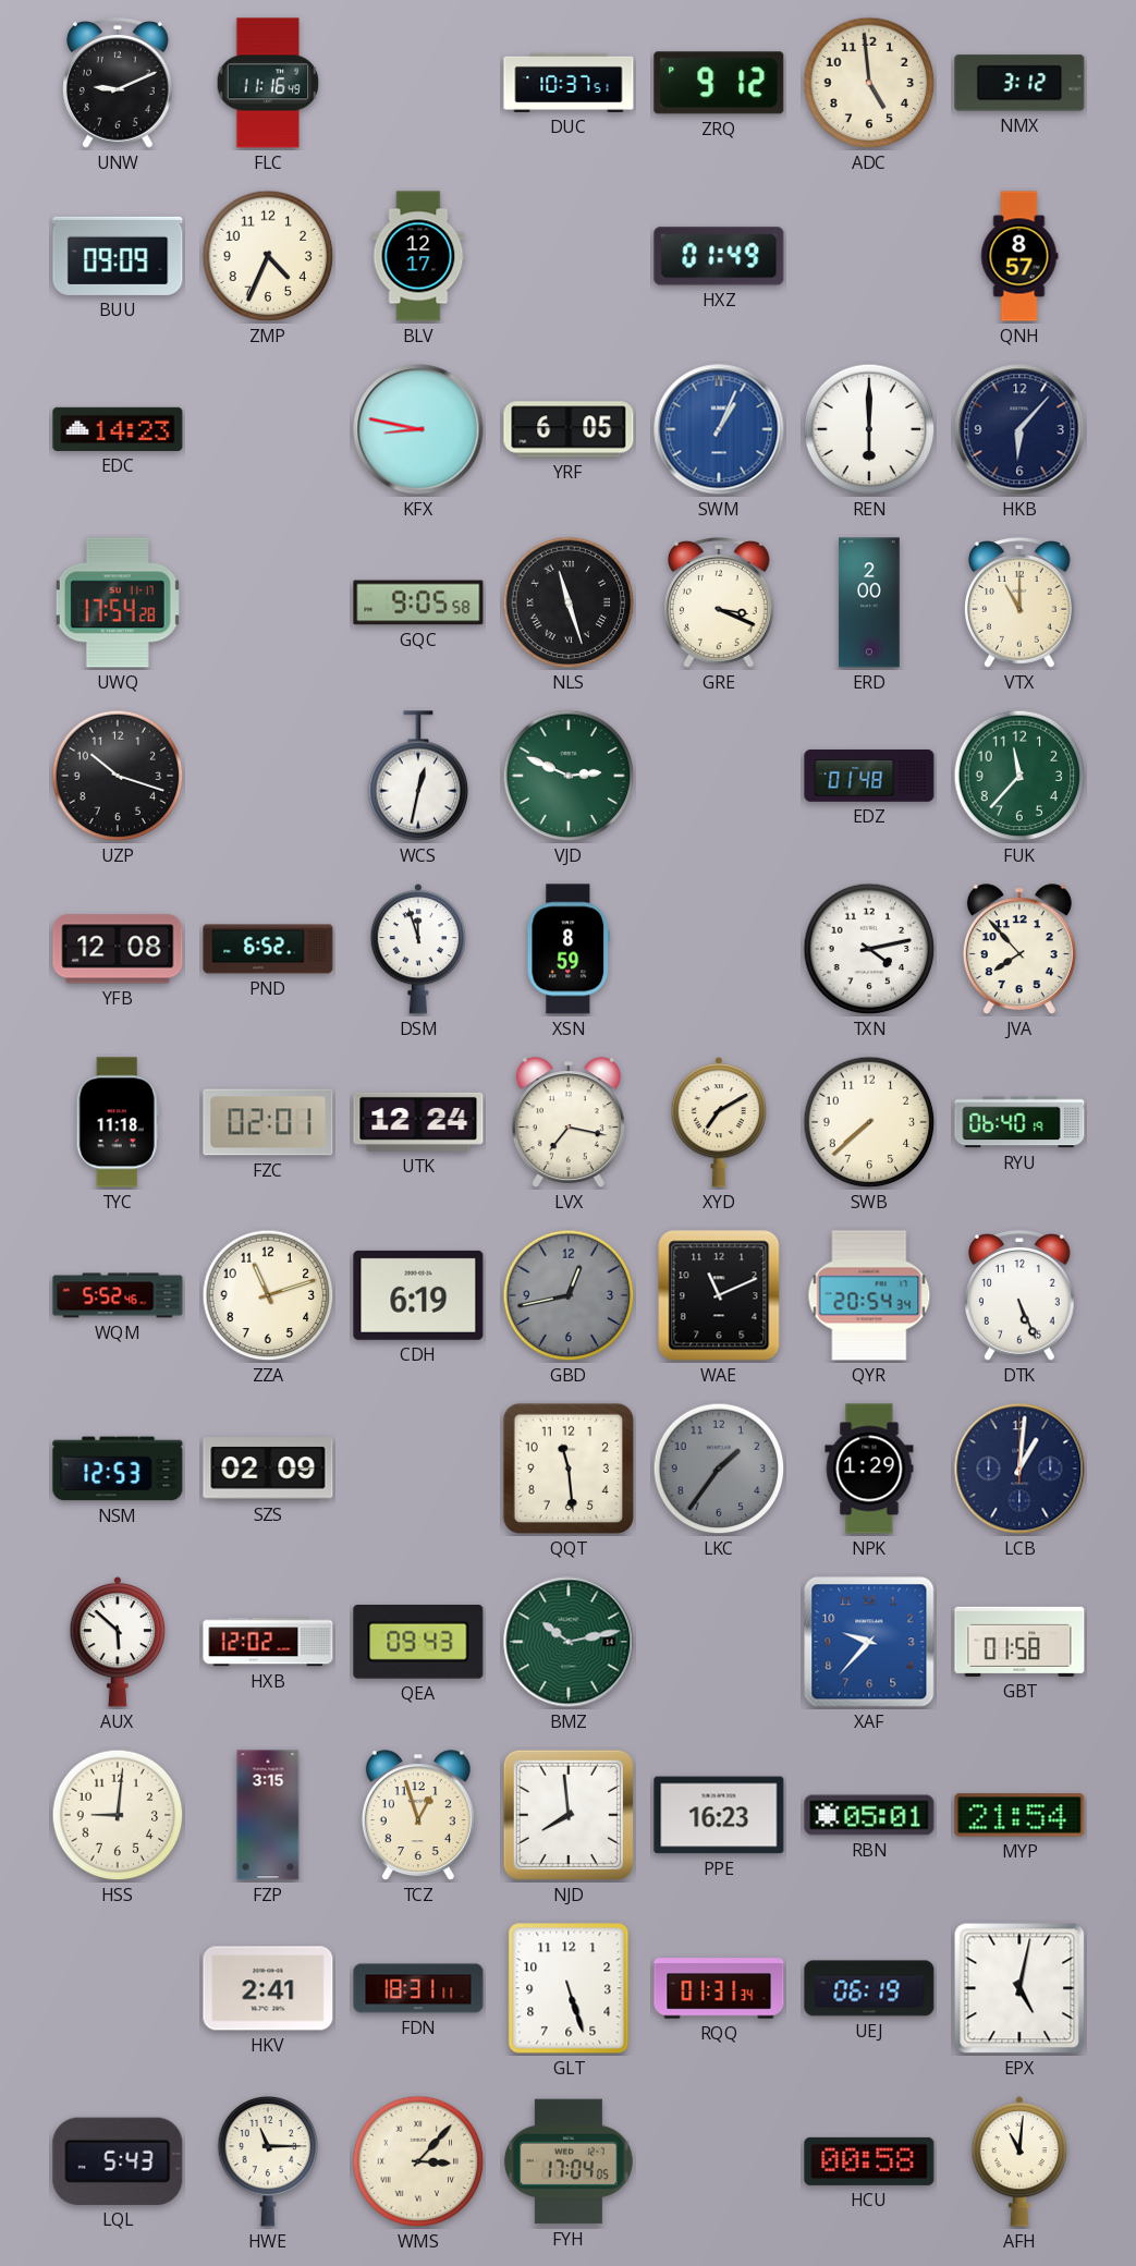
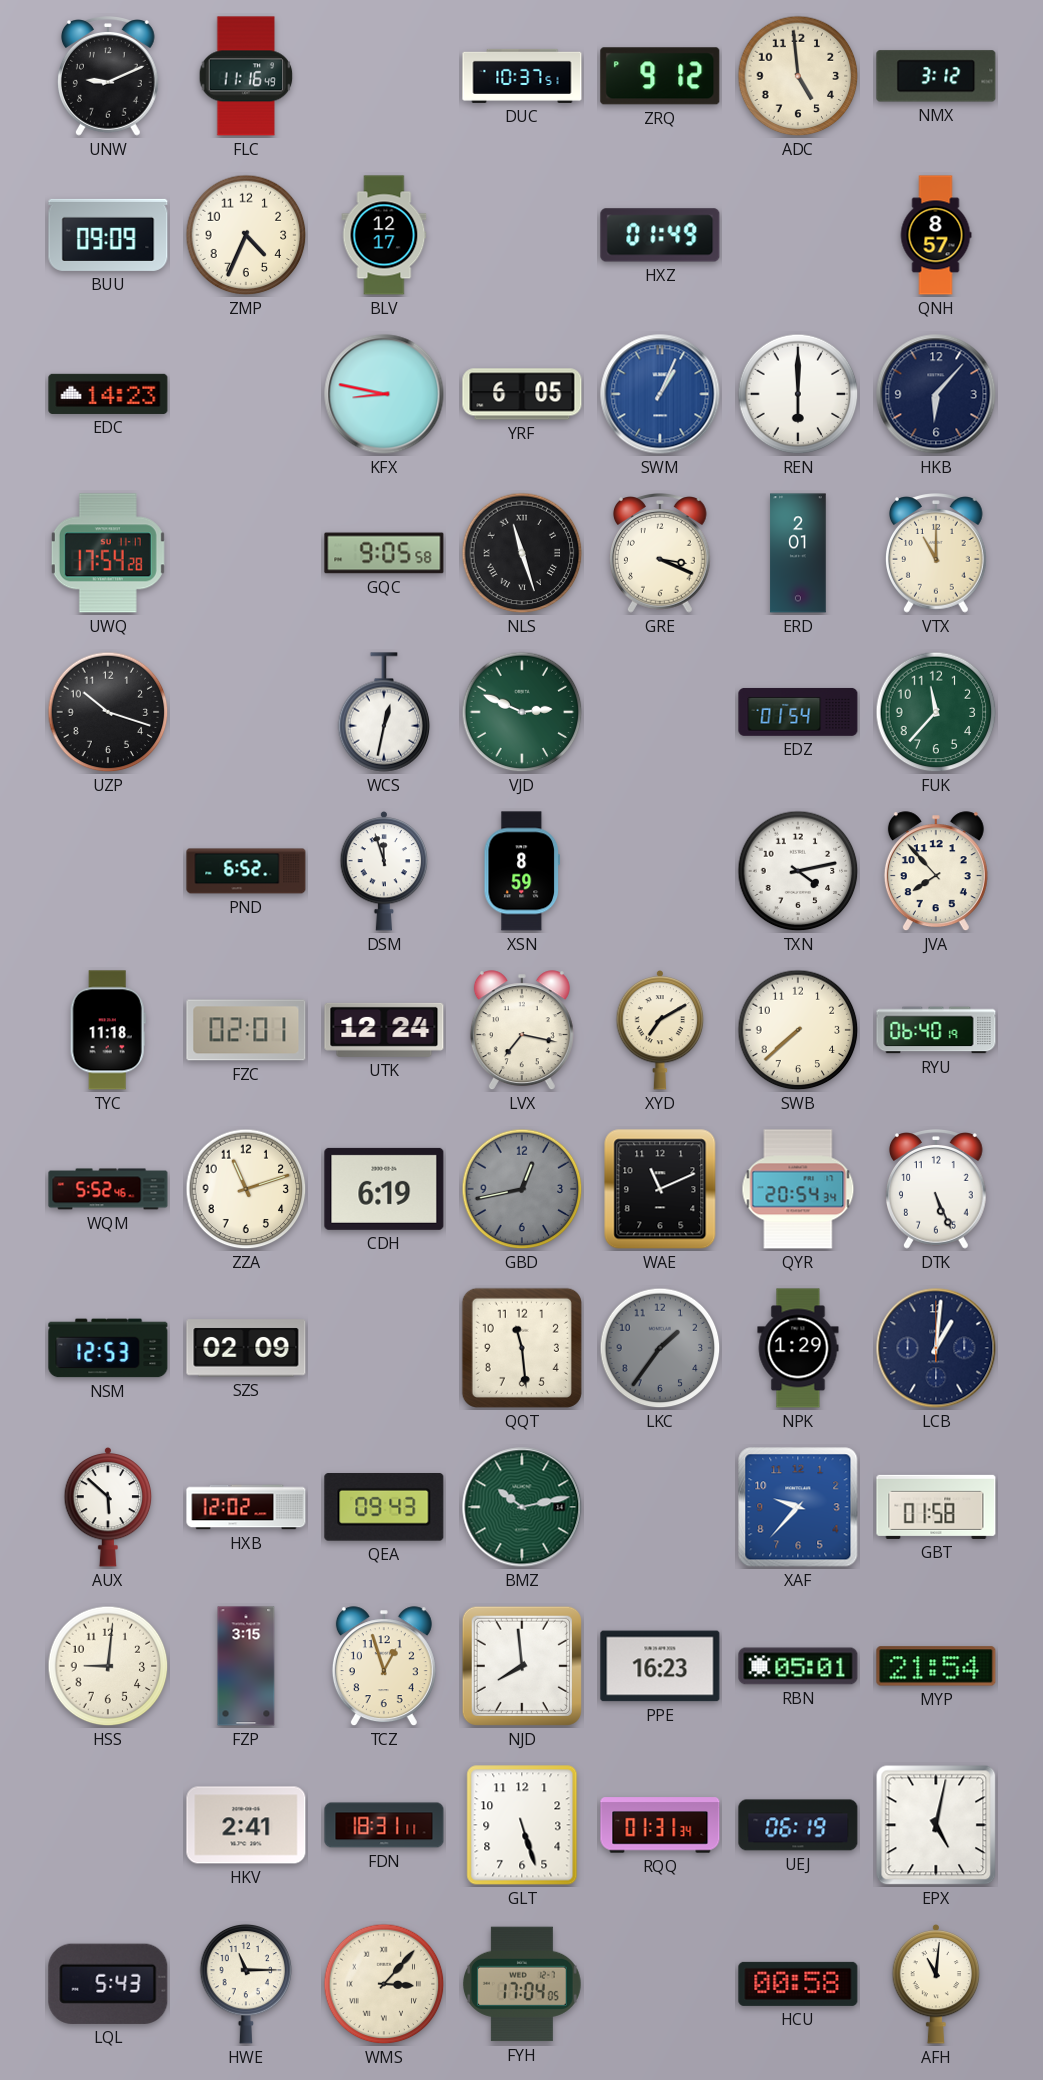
ERD: 2:00 -> 2:01
EDZ: 01:48 -> 01:54
YFB: 12:08 -> none
